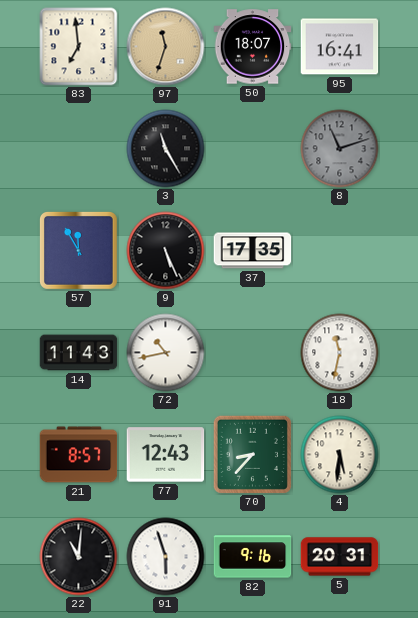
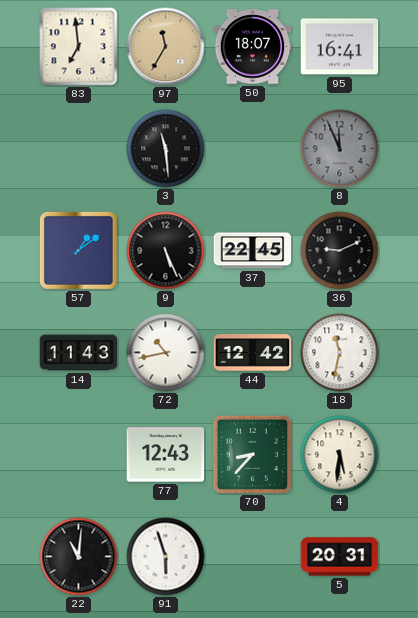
97: 11:33 -> 11:35
3: 11:25 -> 11:29
8: 11:12 -> 11:56
57: 11:55 -> 1:09
37: 17:35 -> 22:45
36: none -> 9:11
44: none -> 12:42
21: 8:57 -> none
82: 9:16 -> none
